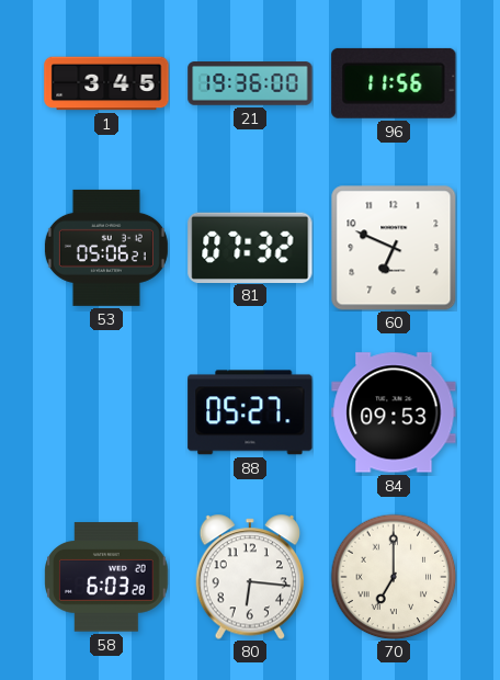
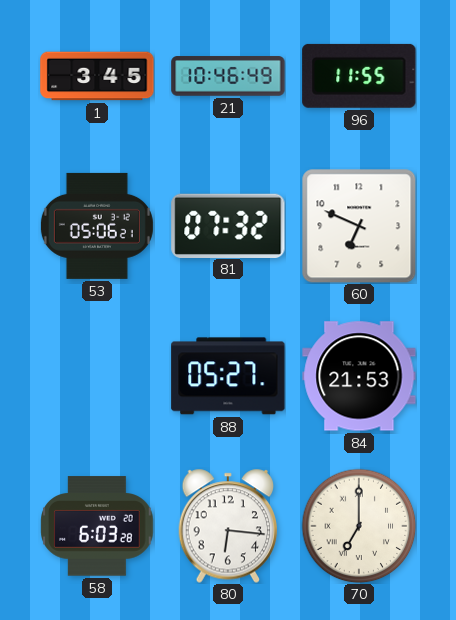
21: 19:36 -> 10:46
96: 11:56 -> 11:55
84: 09:53 -> 21:53
